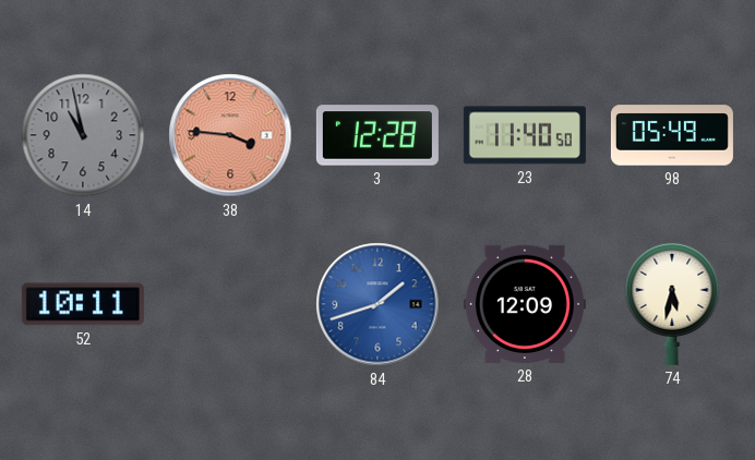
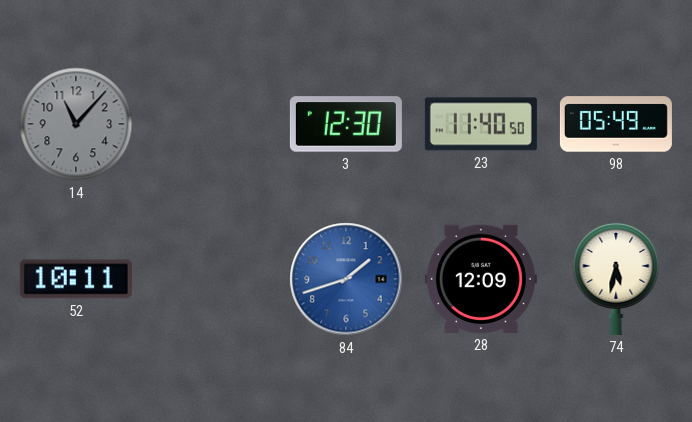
14: 10:58 -> 11:07
38: 3:46 -> none
3: 12:28 -> 12:30
